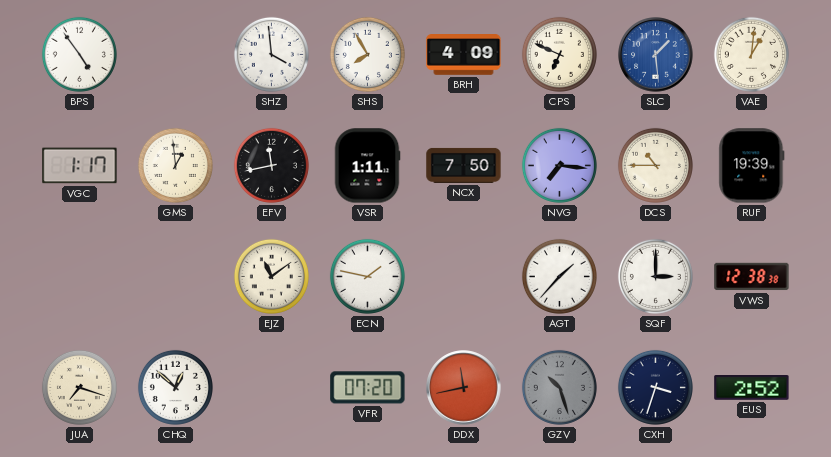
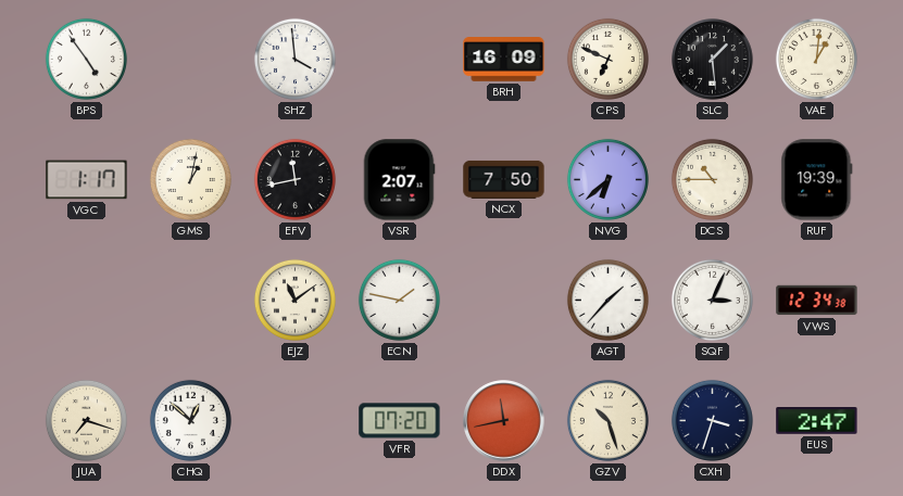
SHS: 7:55 -> none
BRH: 4:09 -> 16:09
SLC dial: blue -> black
GMS: 12:59 -> 1:02
VSR: 1:11 -> 2:07
NVG: 7:16 -> 6:38
SQF: 3:00 -> 3:04
VWS: 12:38 -> 12:34
GZV dial: grey -> cream
EUS: 2:52 -> 2:47
